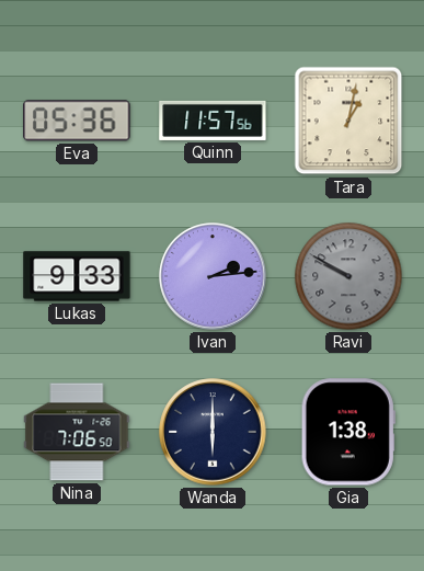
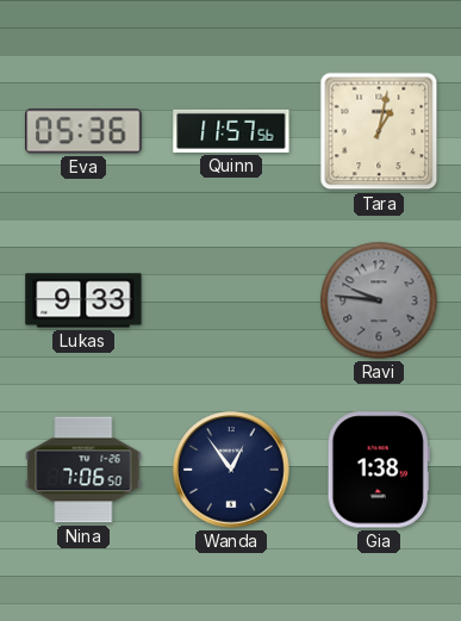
Ivan: 2:14 -> none
Ravi: 9:50 -> 9:46
Wanda: 6:00 -> 12:54
